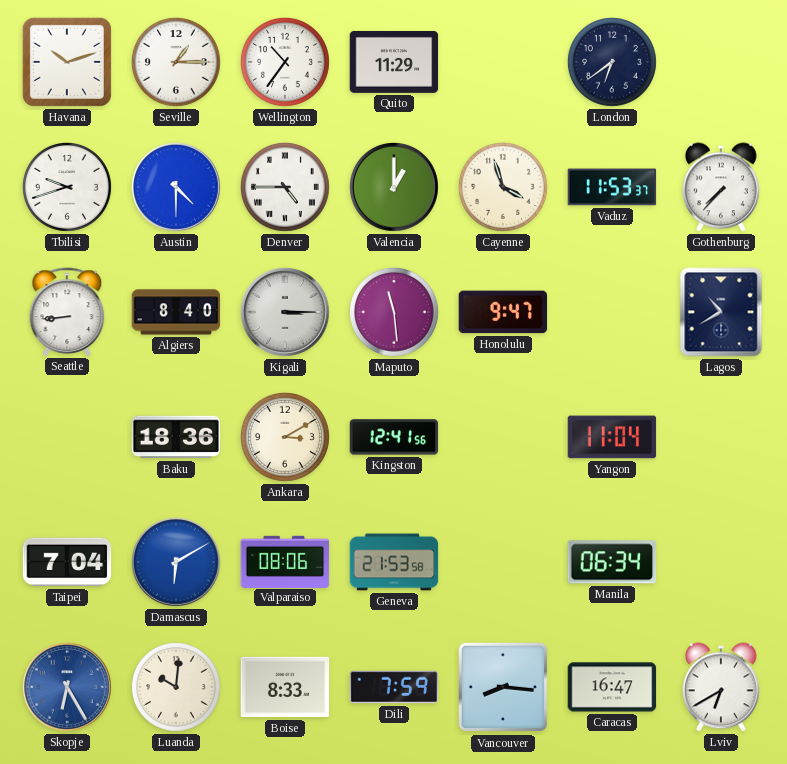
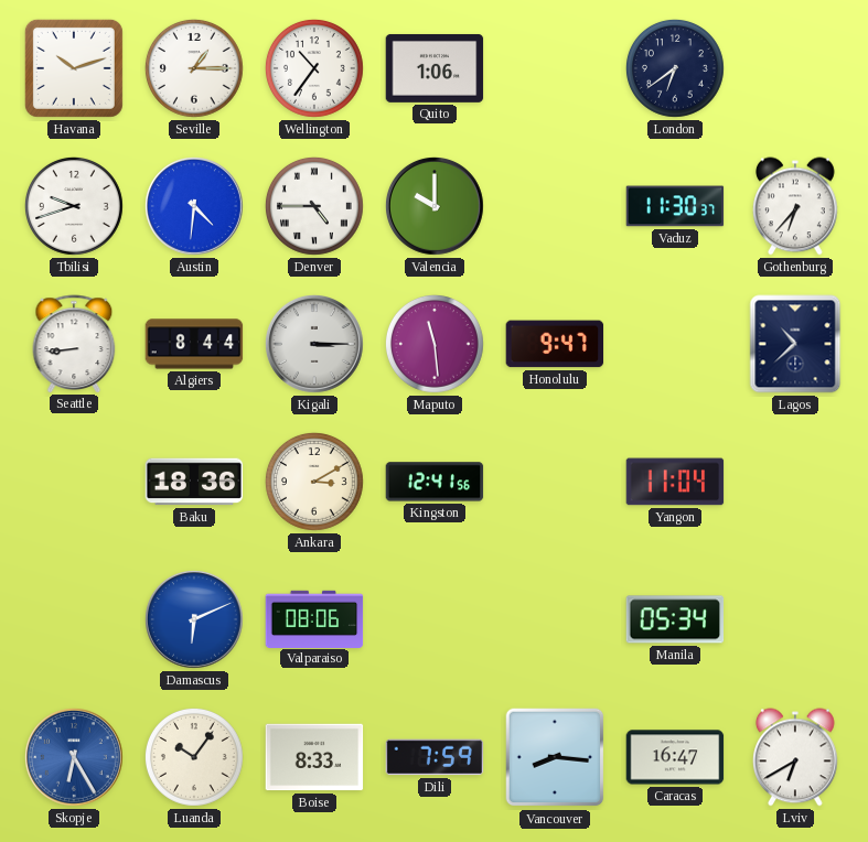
Quito: 11:29 -> 1:06
Austin: 4:30 -> 4:31
Valencia: 1:00 -> 10:00
Cayenne: 3:57 -> none
Vaduz: 11:53 -> 11:30
Gothenburg: 7:37 -> 6:37
Algiers: 8:40 -> 8:44
Lagos: 10:40 -> 10:38
Taipei: 7:04 -> none
Damascus: 6:10 -> 6:11
Geneva: 21:53 -> none
Manila: 06:34 -> 05:34
Luanda: 10:01 -> 10:06
